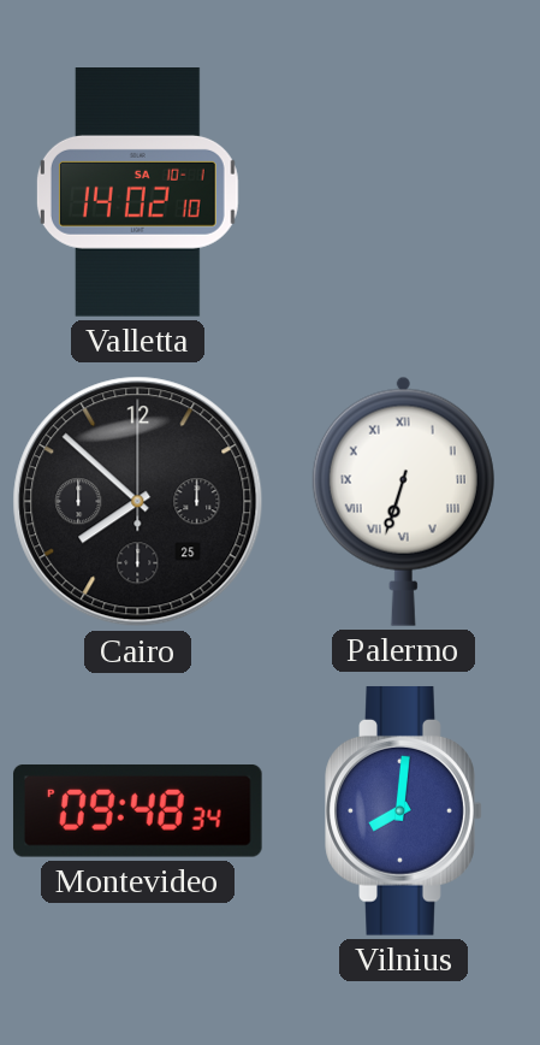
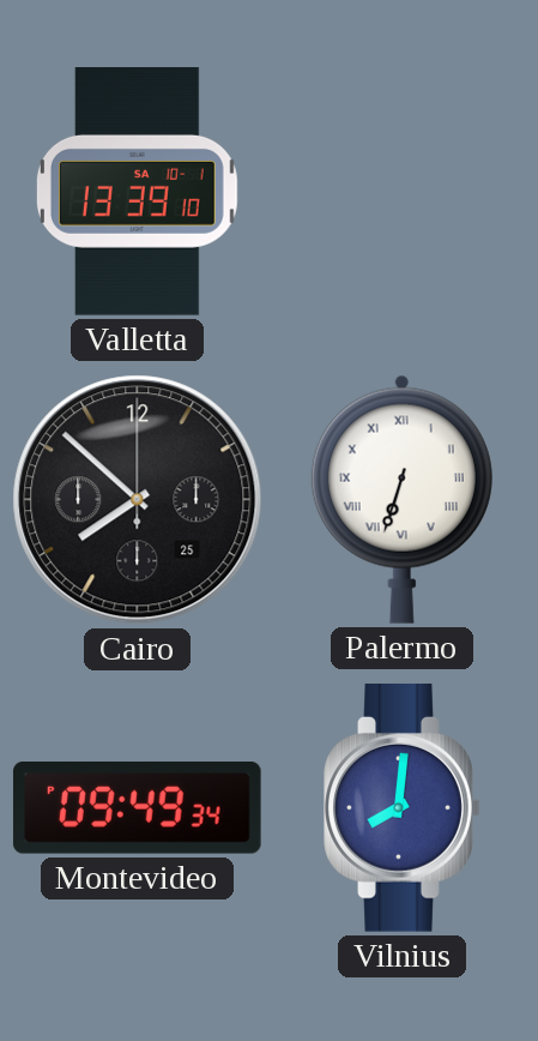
Valletta: 14:02 -> 13:39
Montevideo: 09:48 -> 09:49
